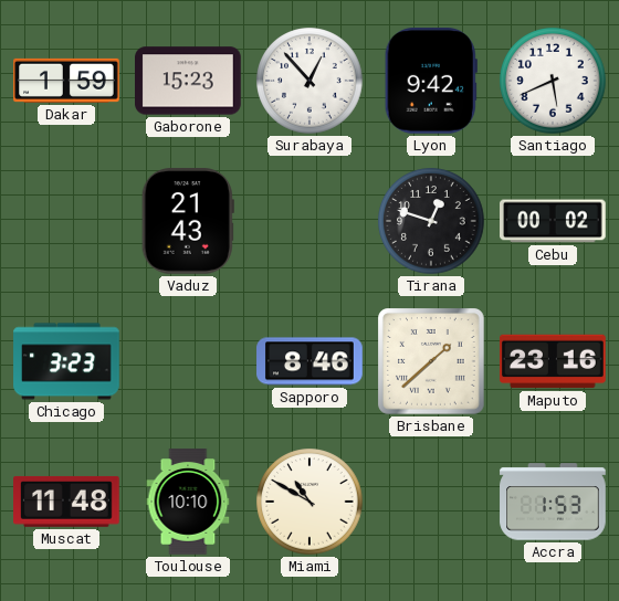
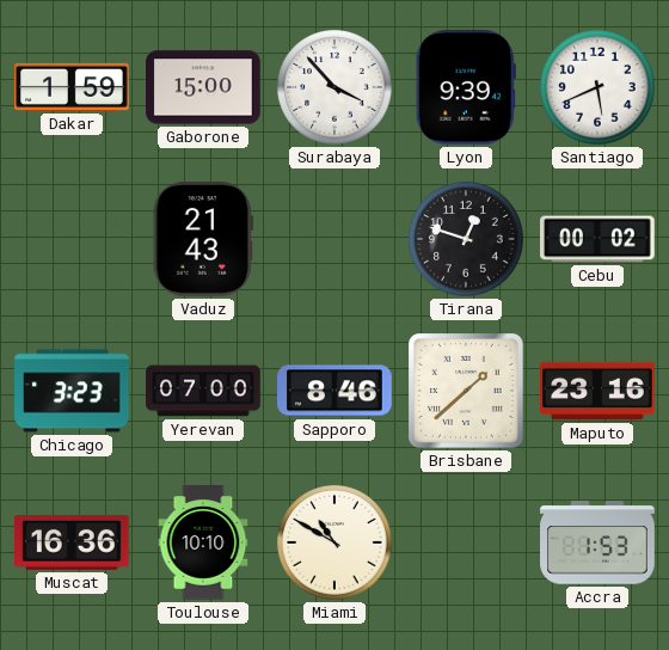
Gaborone: 15:23 -> 15:00
Surabaya: 12:53 -> 3:53
Lyon: 9:42 -> 9:39
Yerevan: none -> 07:00
Muscat: 11:48 -> 16:36
